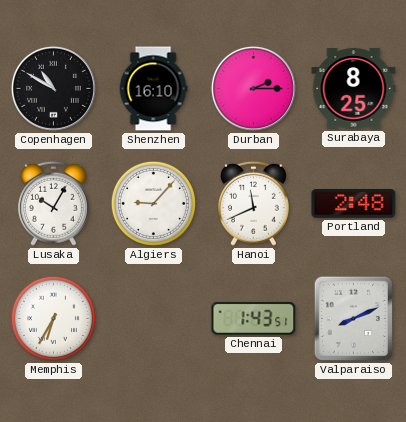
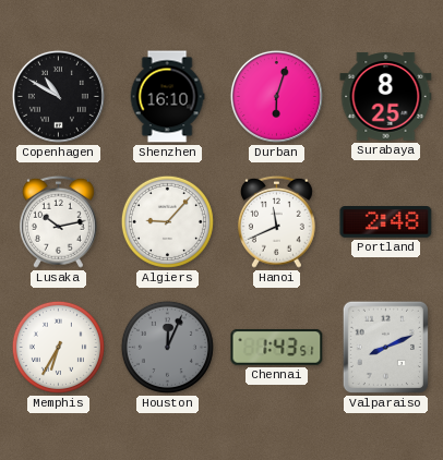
Durban: 2:15 -> 6:03
Lusaka: 10:05 -> 10:13
Houston: none -> 12:04
